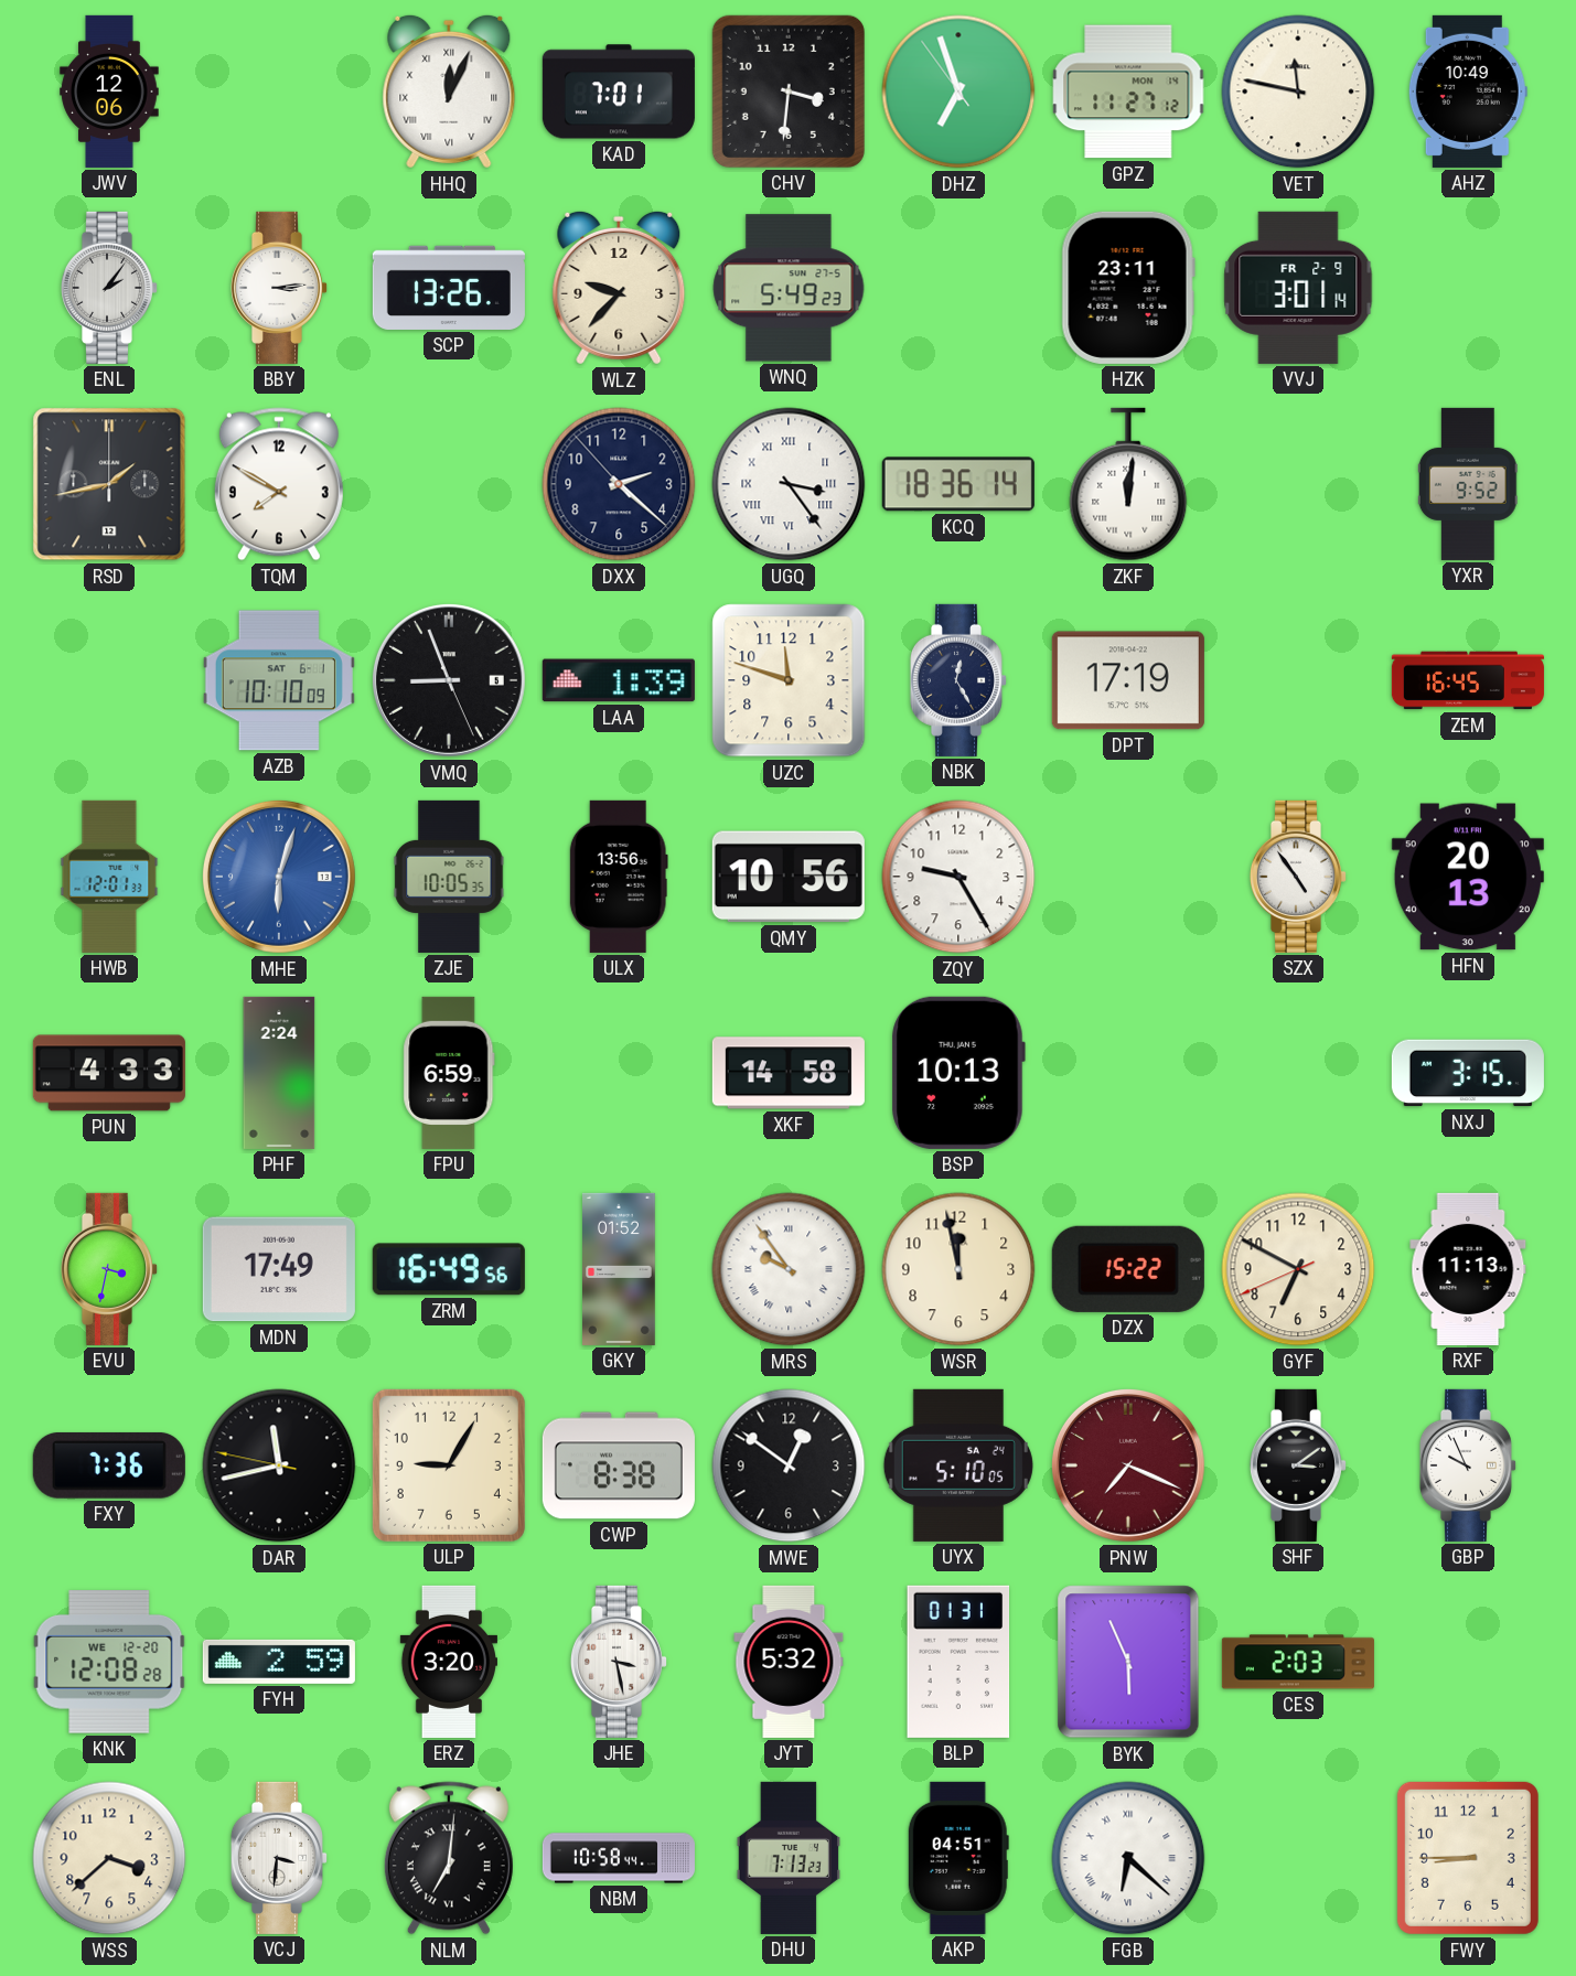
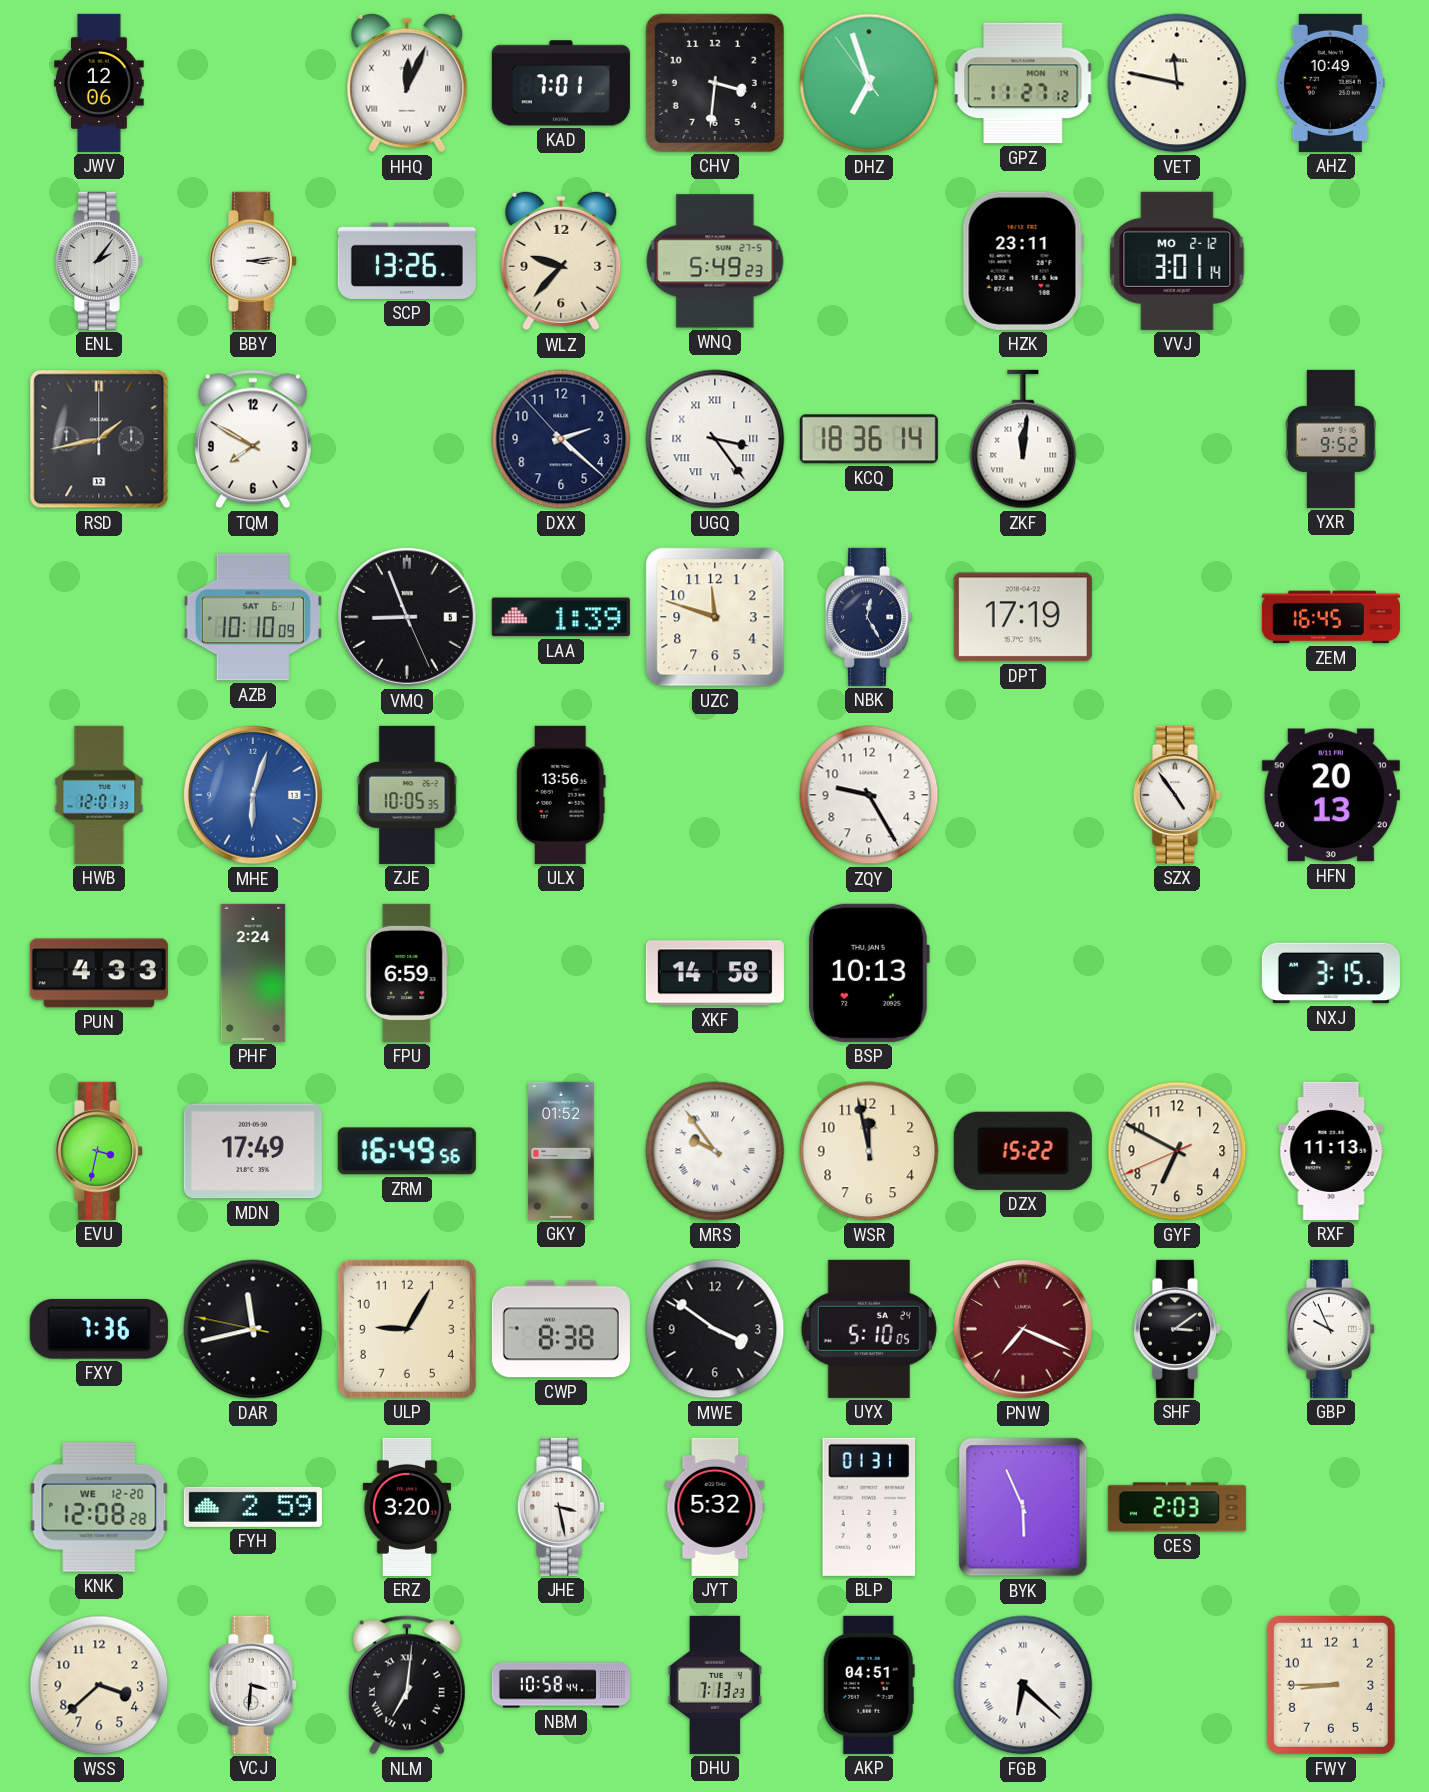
VVJ date: FR 2-9 -> MO 2-12
QMY: 10:56 -> none
MWE: 12:51 -> 3:51
